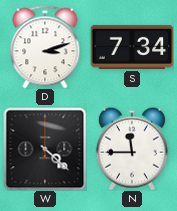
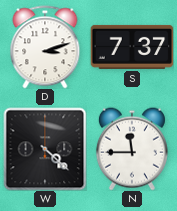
S: 7:34 -> 7:37
